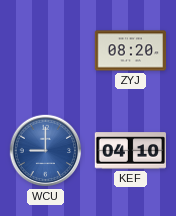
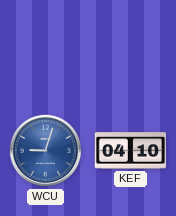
ZYJ: 08:20 -> none
WCU: 9:00 -> 9:03
